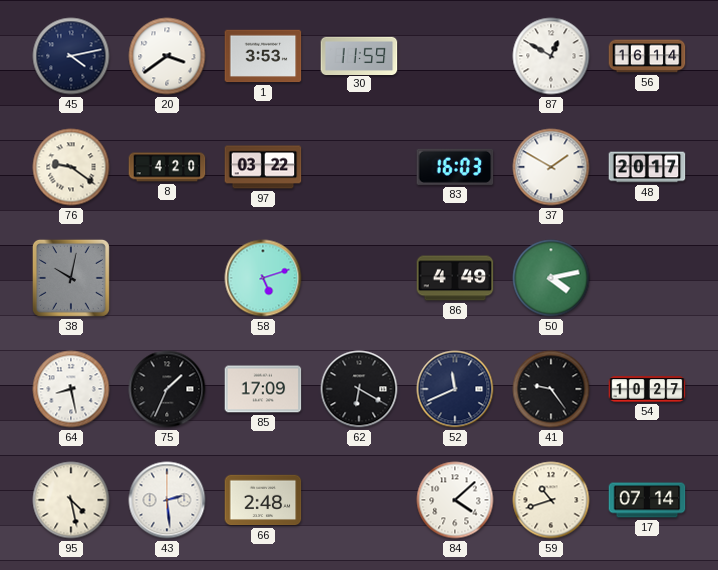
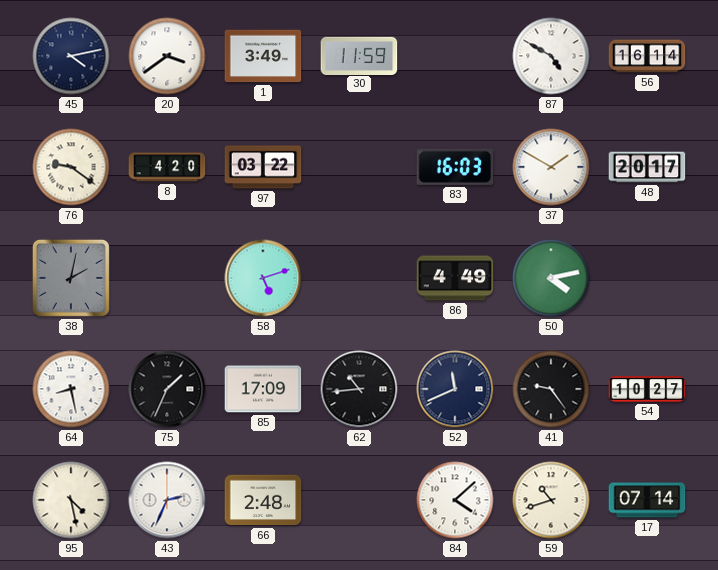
1: 3:53 -> 3:49
87: 12:50 -> 4:50
38: 10:02 -> 2:02
62: 6:20 -> 10:44
43: 2:29 -> 2:34
